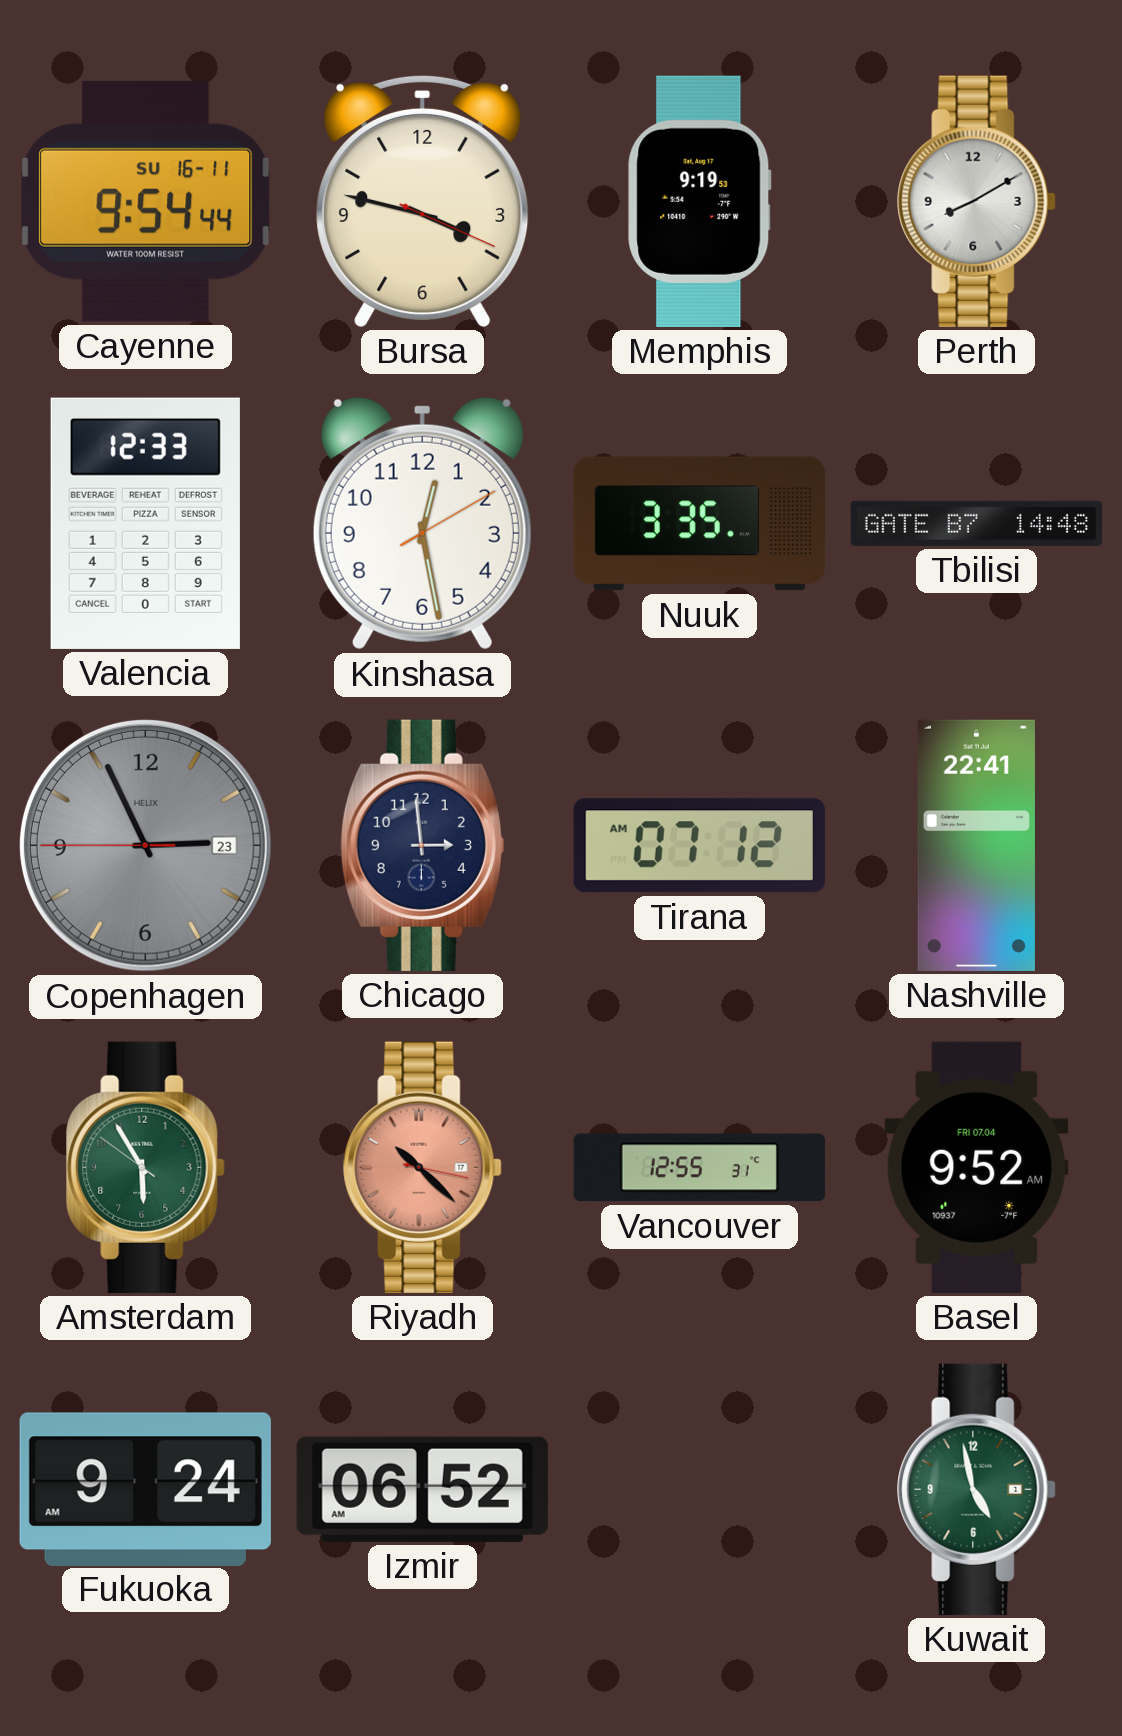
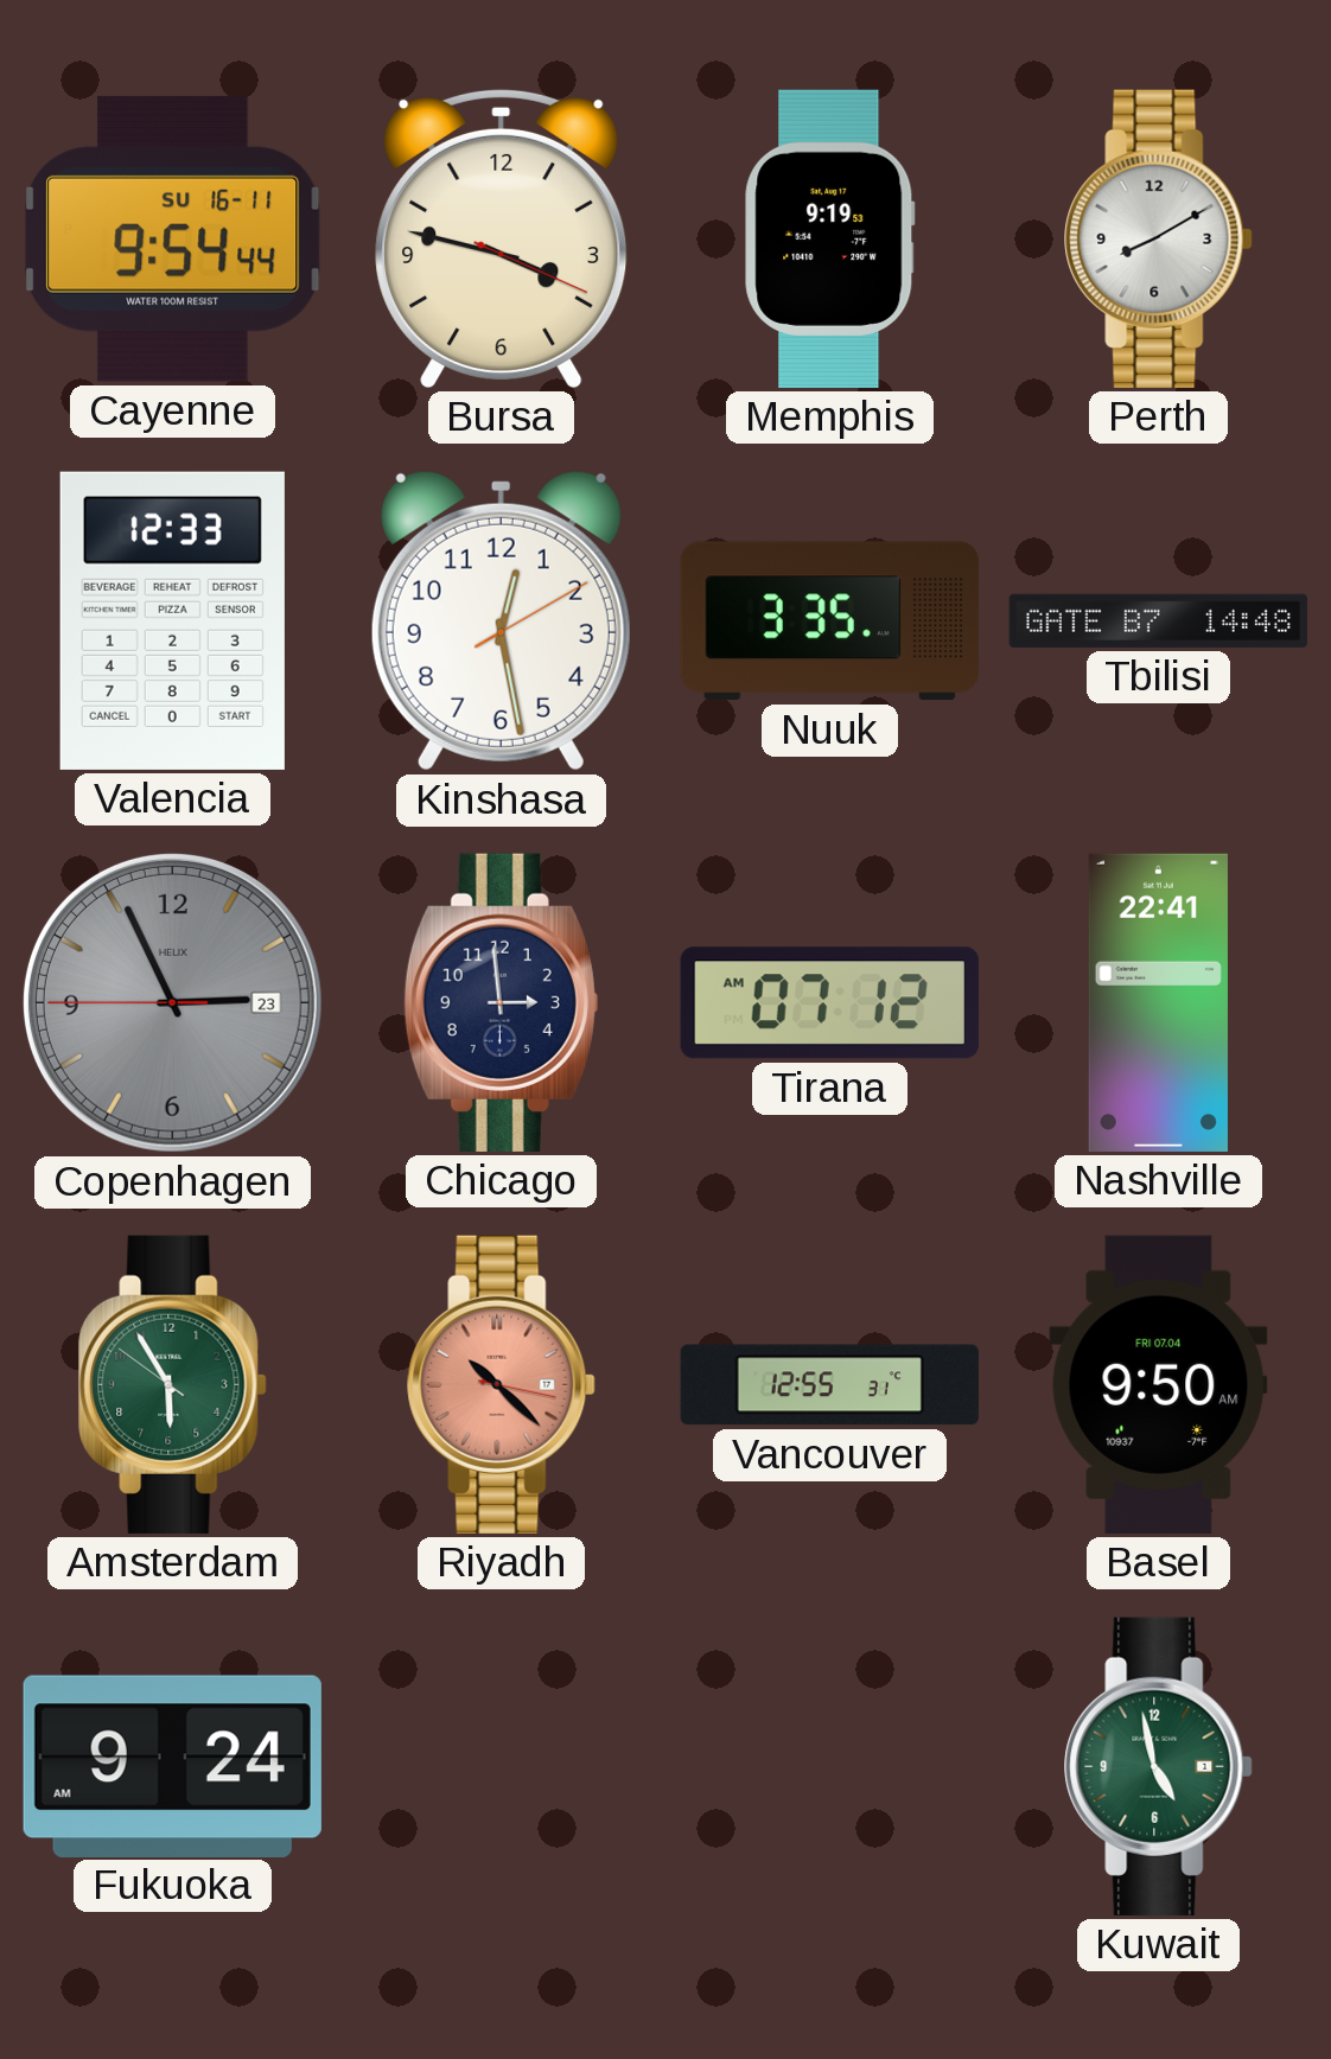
Basel: 9:52 -> 9:50
Izmir: 06:52 -> none
